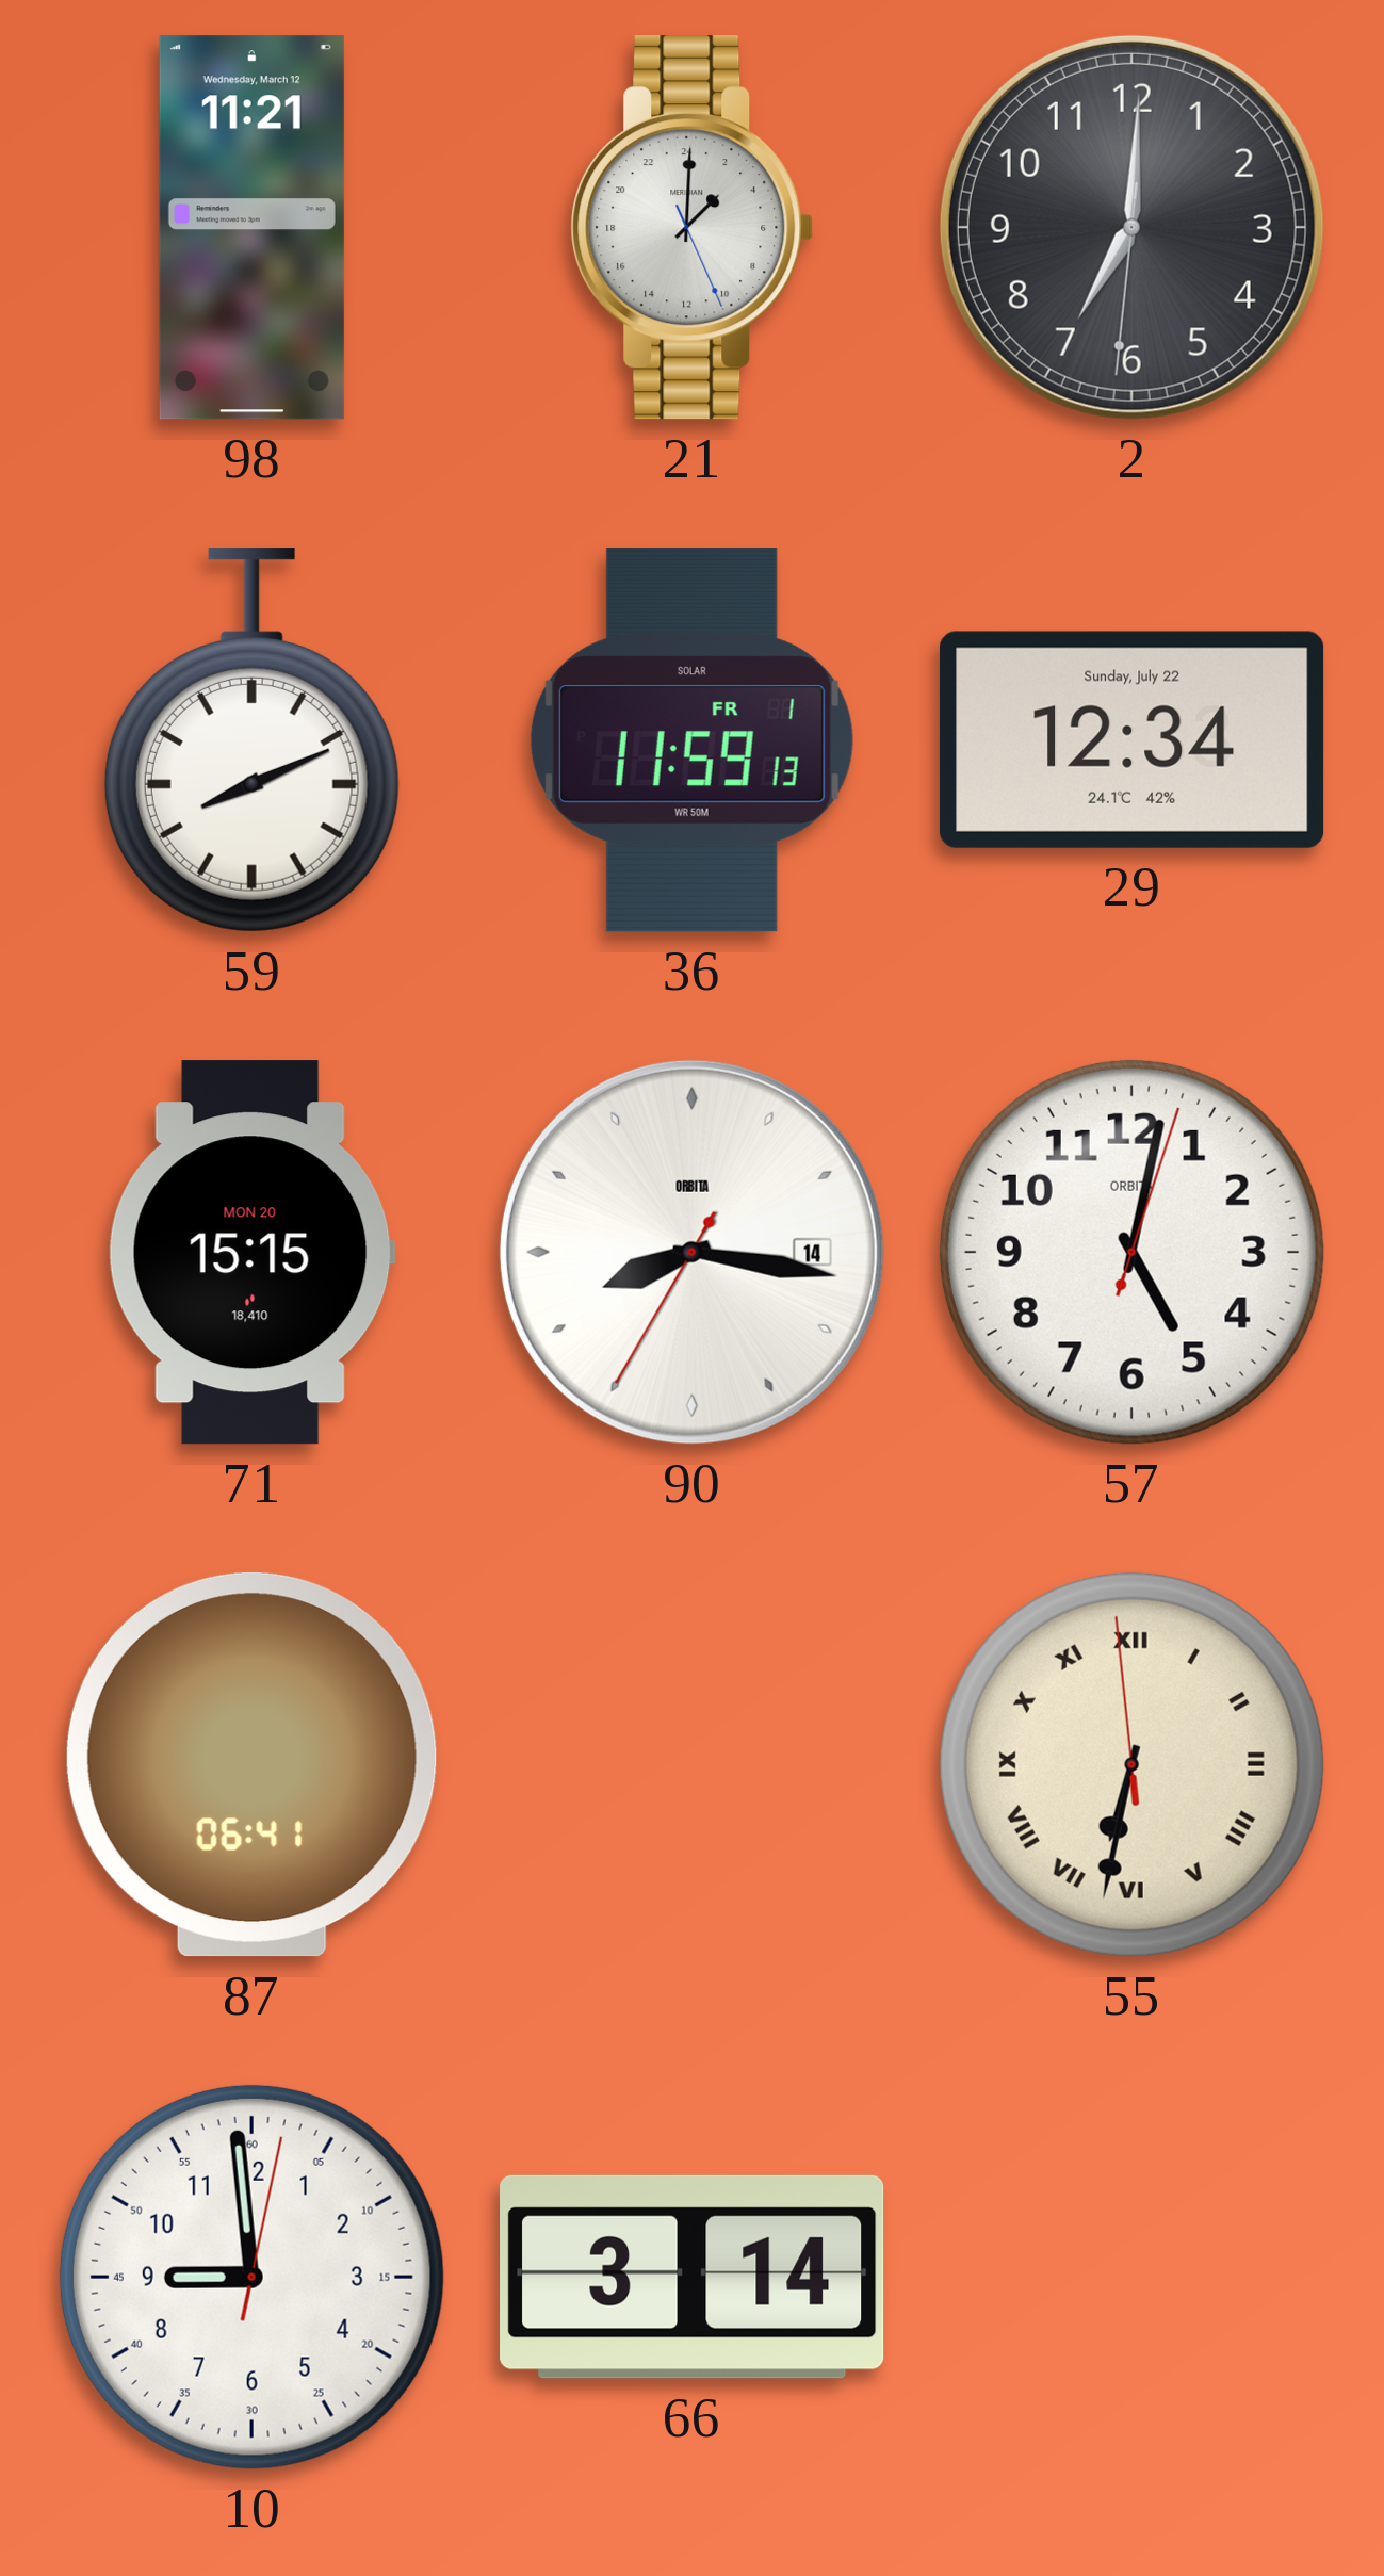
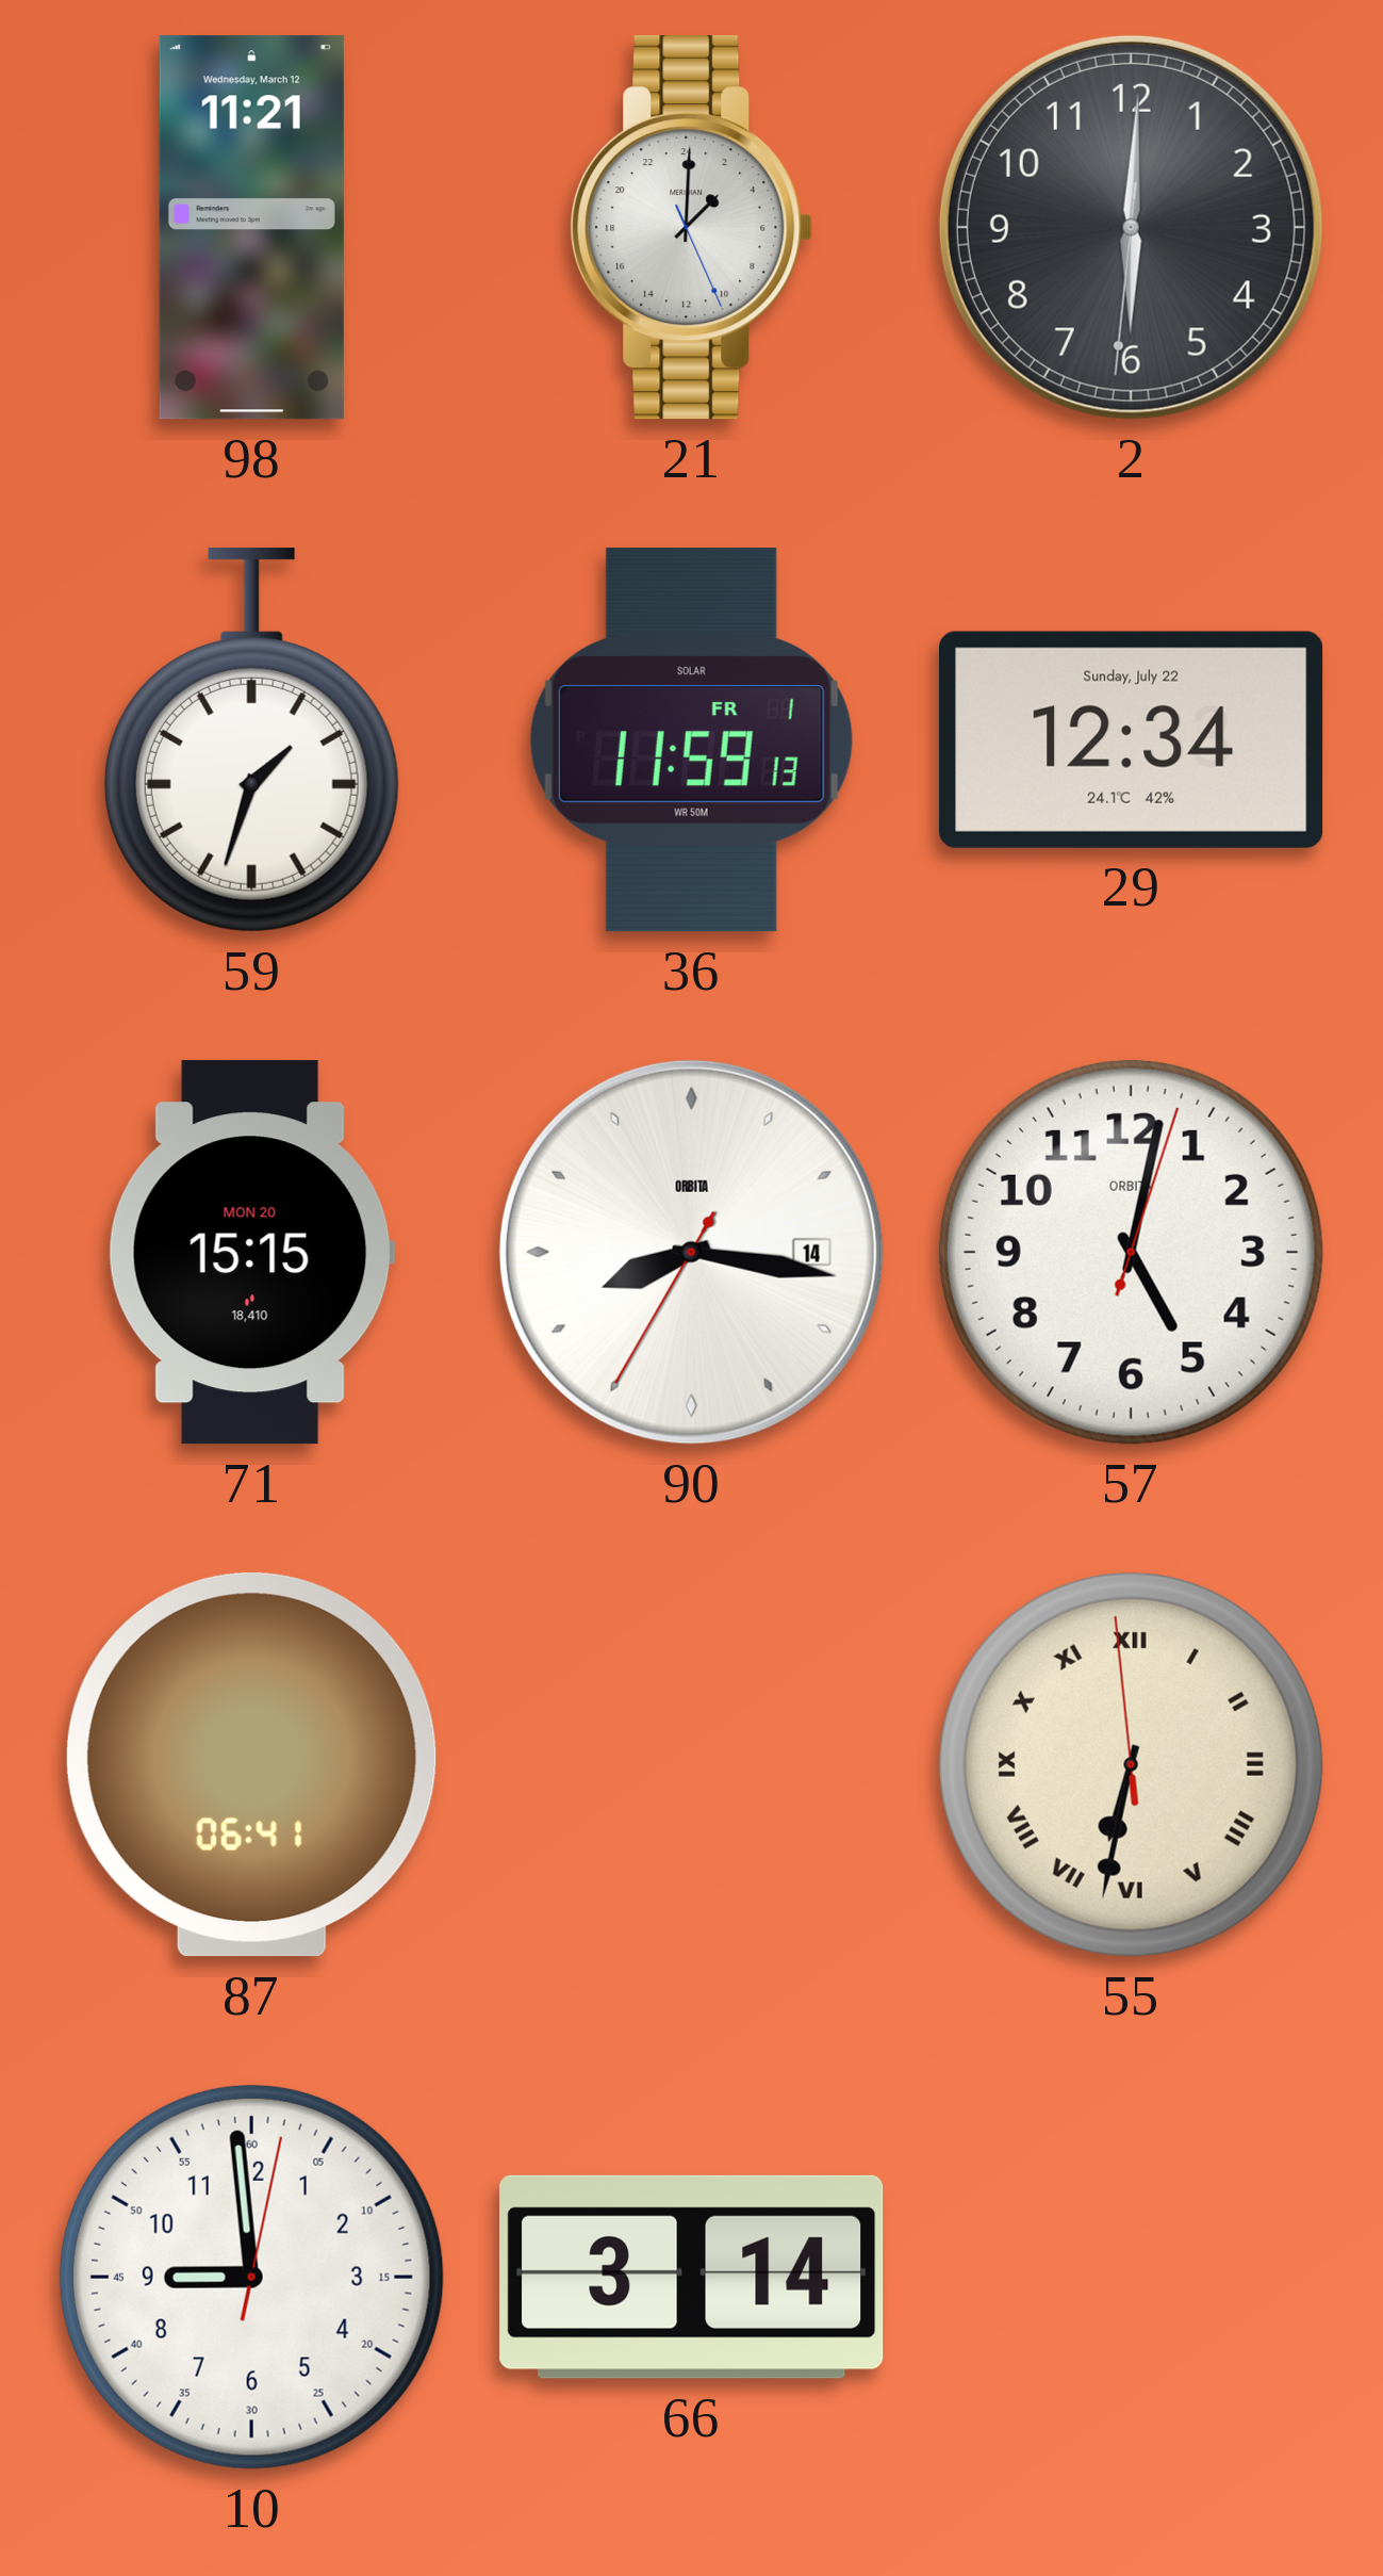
2: 7:00 -> 6:00
59: 8:11 -> 1:33
